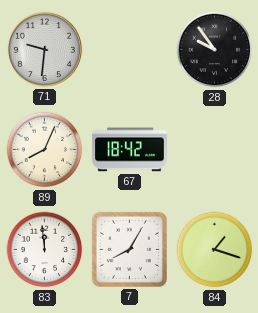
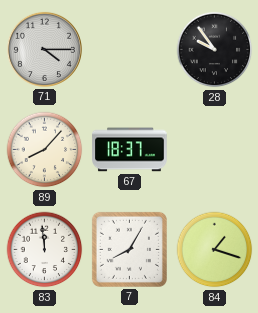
71: 9:31 -> 4:15
89: 8:04 -> 8:07
67: 18:42 -> 18:37
